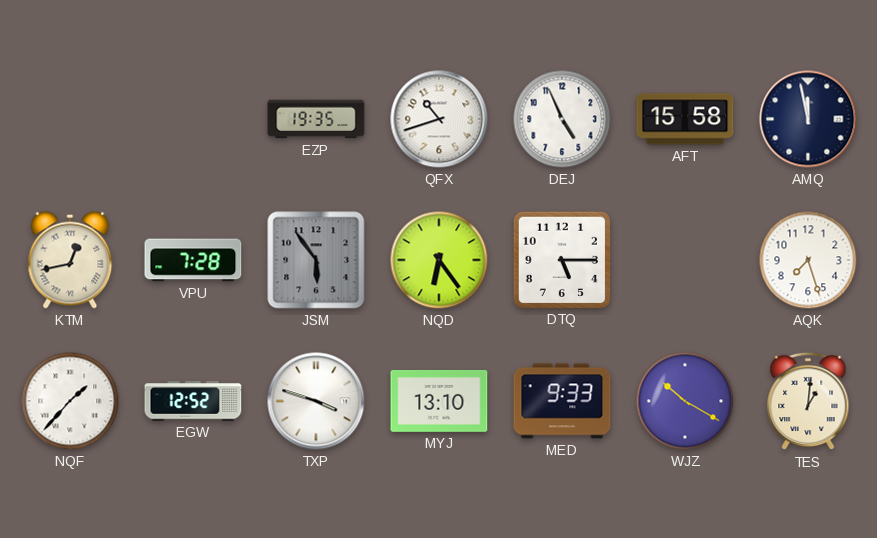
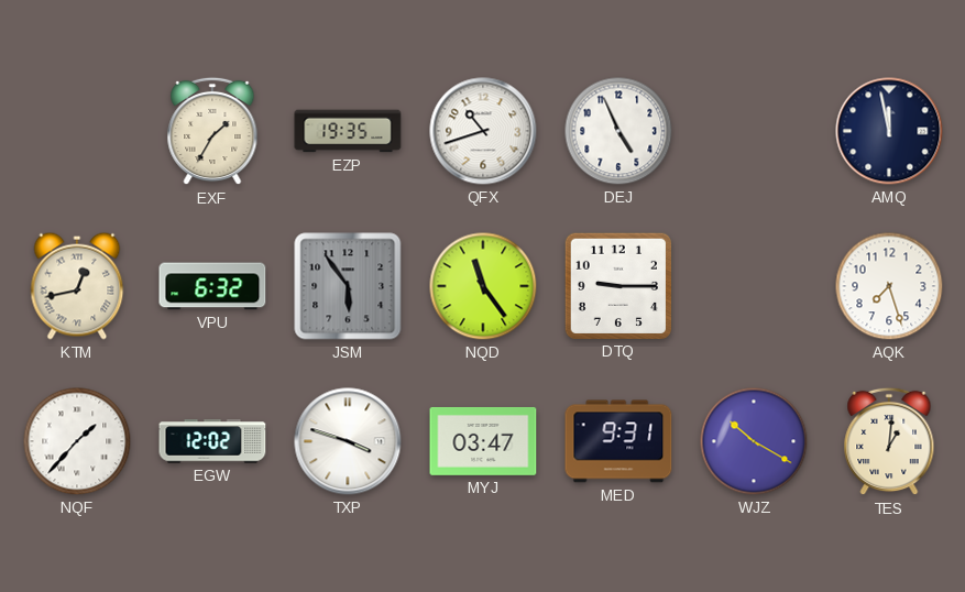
EXF: none -> 1:35
AFT: 15:58 -> none
VPU: 7:28 -> 6:32
NQD: 6:24 -> 11:24
DTQ: 5:15 -> 9:15
EGW: 12:52 -> 12:02
MYJ: 13:10 -> 03:47
MED: 9:33 -> 9:31
